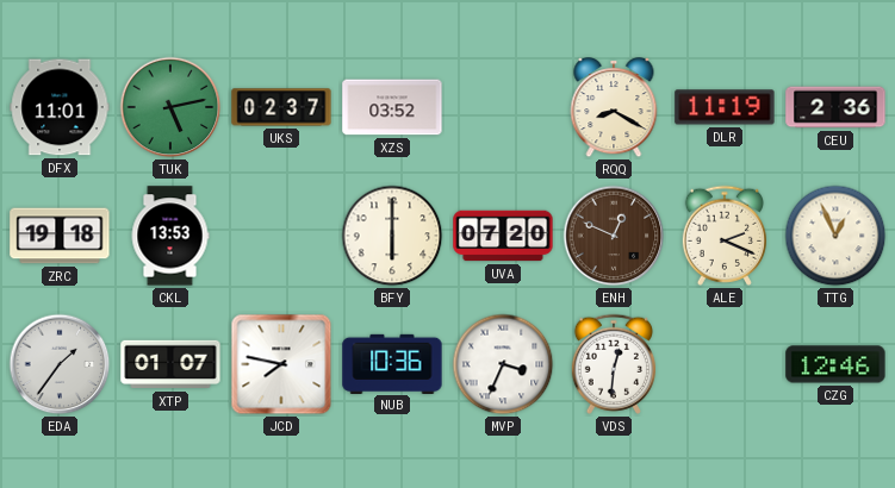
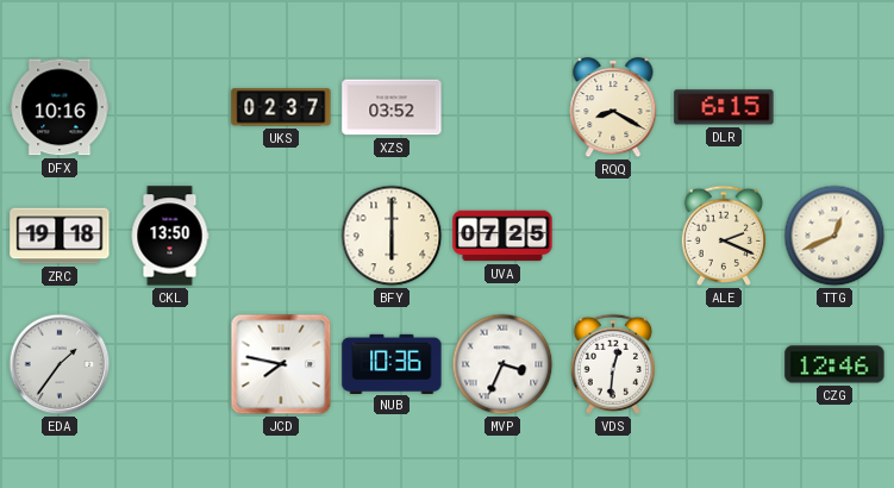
DFX: 11:01 -> 10:16
TUK: 5:13 -> none
DLR: 11:19 -> 6:15
CEU: 2:36 -> none
CKL: 13:53 -> 13:50
UVA: 07:20 -> 07:25
ENH: 12:49 -> none
TTG: 12:56 -> 12:41
XTP: 01:07 -> none
